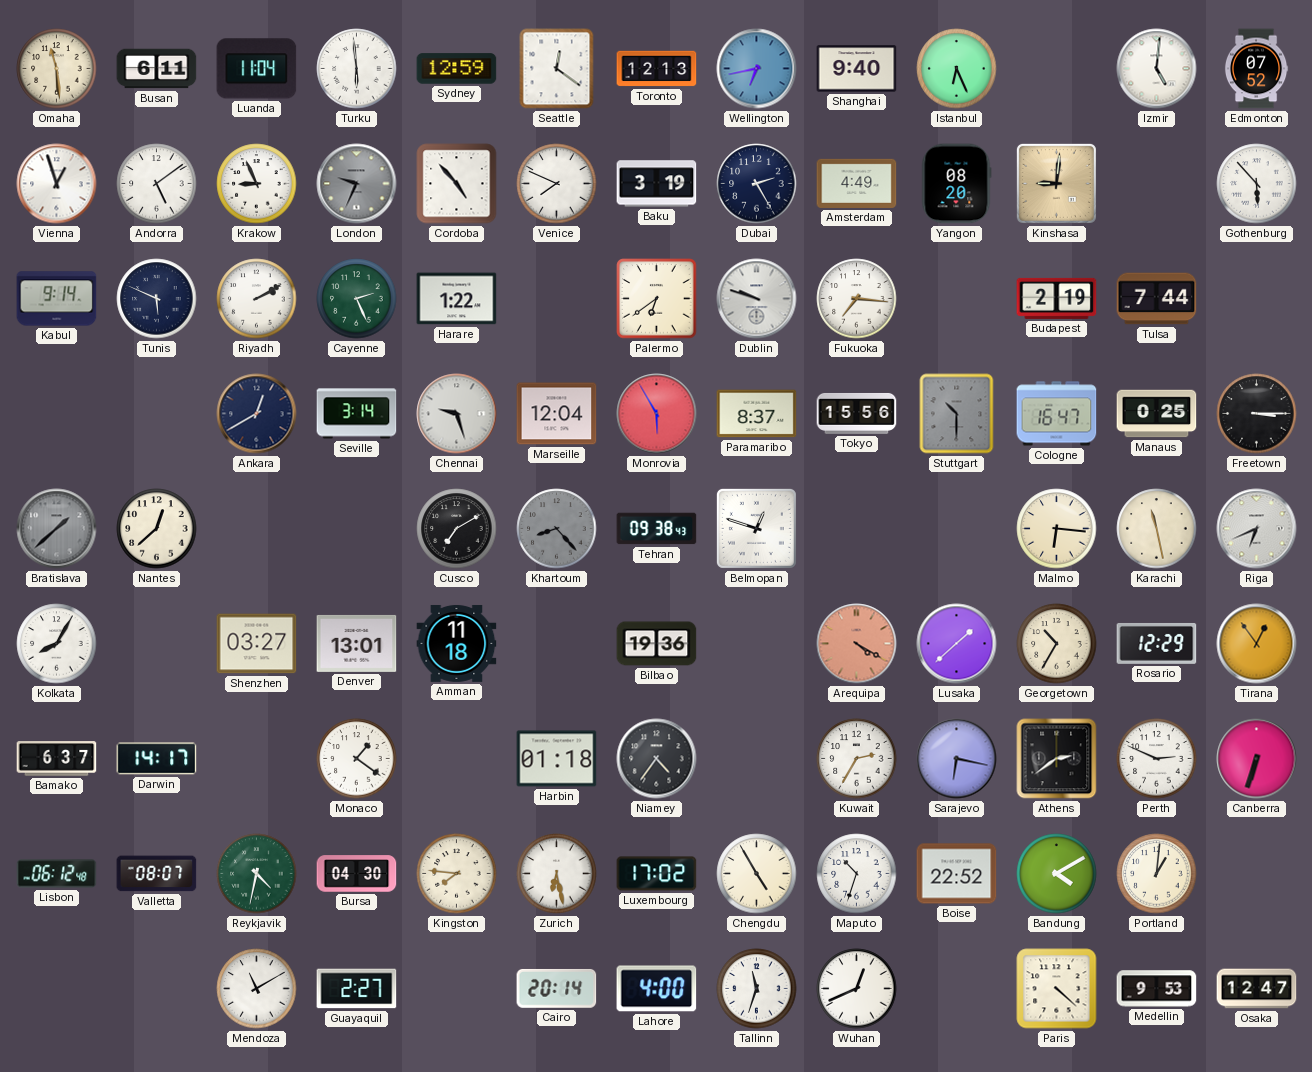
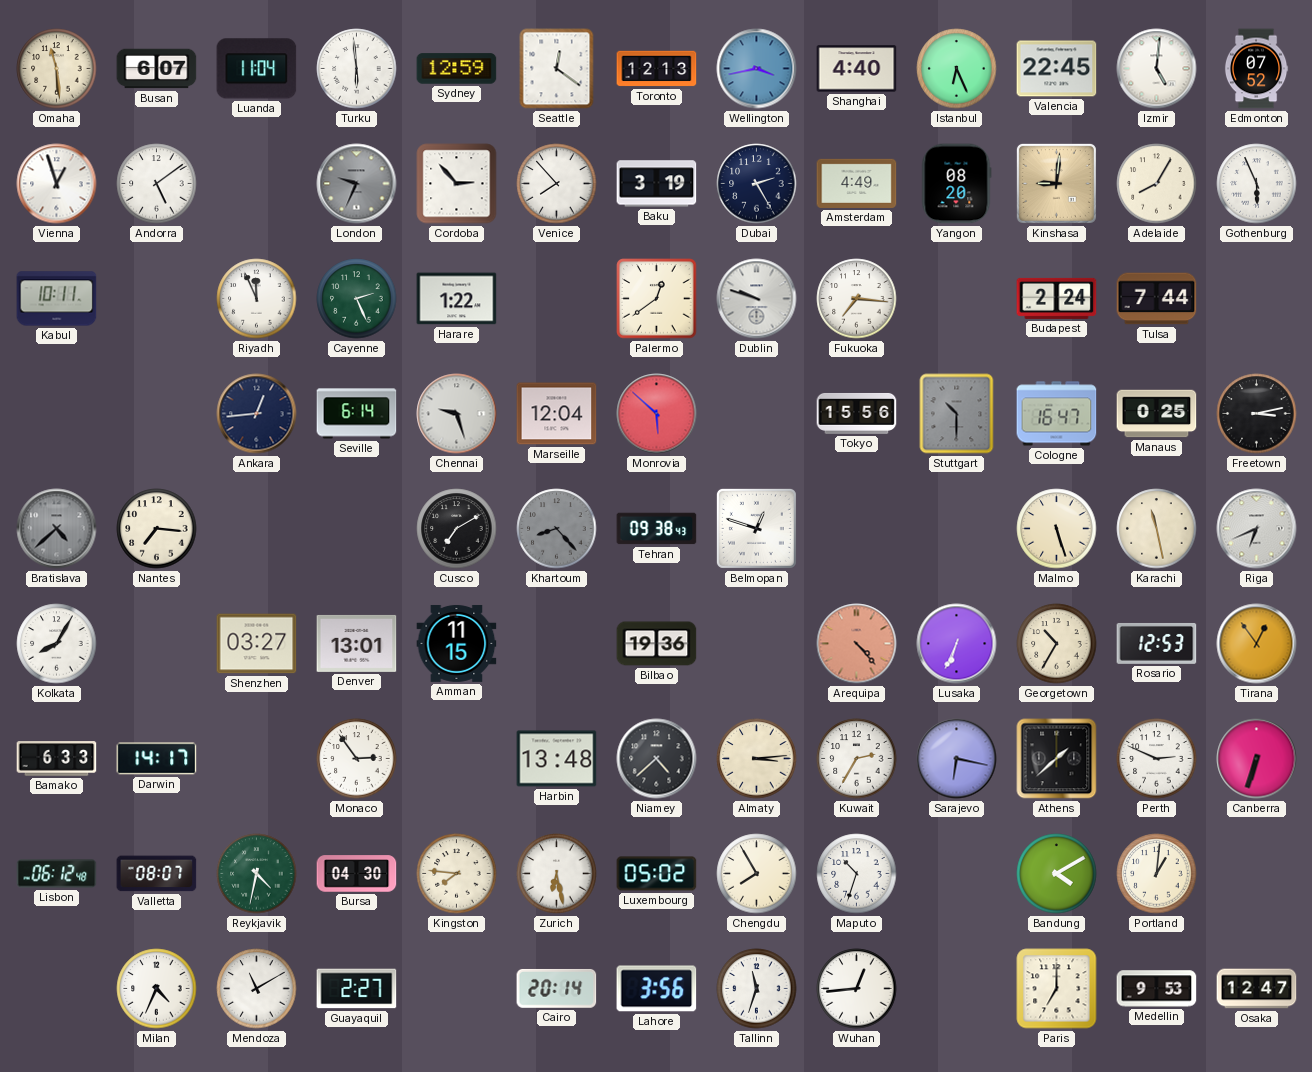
Busan: 6:11 -> 6:07
Wellington: 6:43 -> 3:43
Shanghai: 9:40 -> 4:40
Valencia: none -> 22:45
Krakow: 8:56 -> none
Cordoba: 4:53 -> 2:53
Venice: 7:49 -> 7:53
Adelaide: none -> 8:05
Gothenburg: 5:53 -> 5:56
Kabul: 9:14 -> 10:11
Tunis: 5:49 -> none
Riyadh: 2:10 -> 11:56
Palermo: 6:39 -> 12:39
Budapest: 2:19 -> 2:24
Ankara: 12:40 -> 12:44
Seville: 3:14 -> 6:14
Monrovia: 5:55 -> 5:52
Paramaribo: 8:37 -> none
Freetown: 3:15 -> 3:13
Bratislava: 1:38 -> 4:38
Nantes: 12:38 -> 7:16
Malmo: 6:16 -> 5:27
Amman: 11:18 -> 11:15
Arequipa: 4:20 -> 4:23
Lusaka: 1:38 -> 6:34
Rosario: 12:29 -> 12:53
Bamako: 6:37 -> 6:33
Monaco: 1:21 -> 2:54
Harbin: 01:18 -> 13:48
Niamey: 4:36 -> 4:38
Almaty: none -> 3:14
Athens: 2:39 -> 1:38
Luxembourg: 17:02 -> 05:02
Chengdu: 4:55 -> 7:55
Boise: 22:52 -> none
Milan: none -> 4:34
Lahore: 4:00 -> 3:56
Wuhan: 12:41 -> 12:44
Paris: 4:22 -> 7:00
